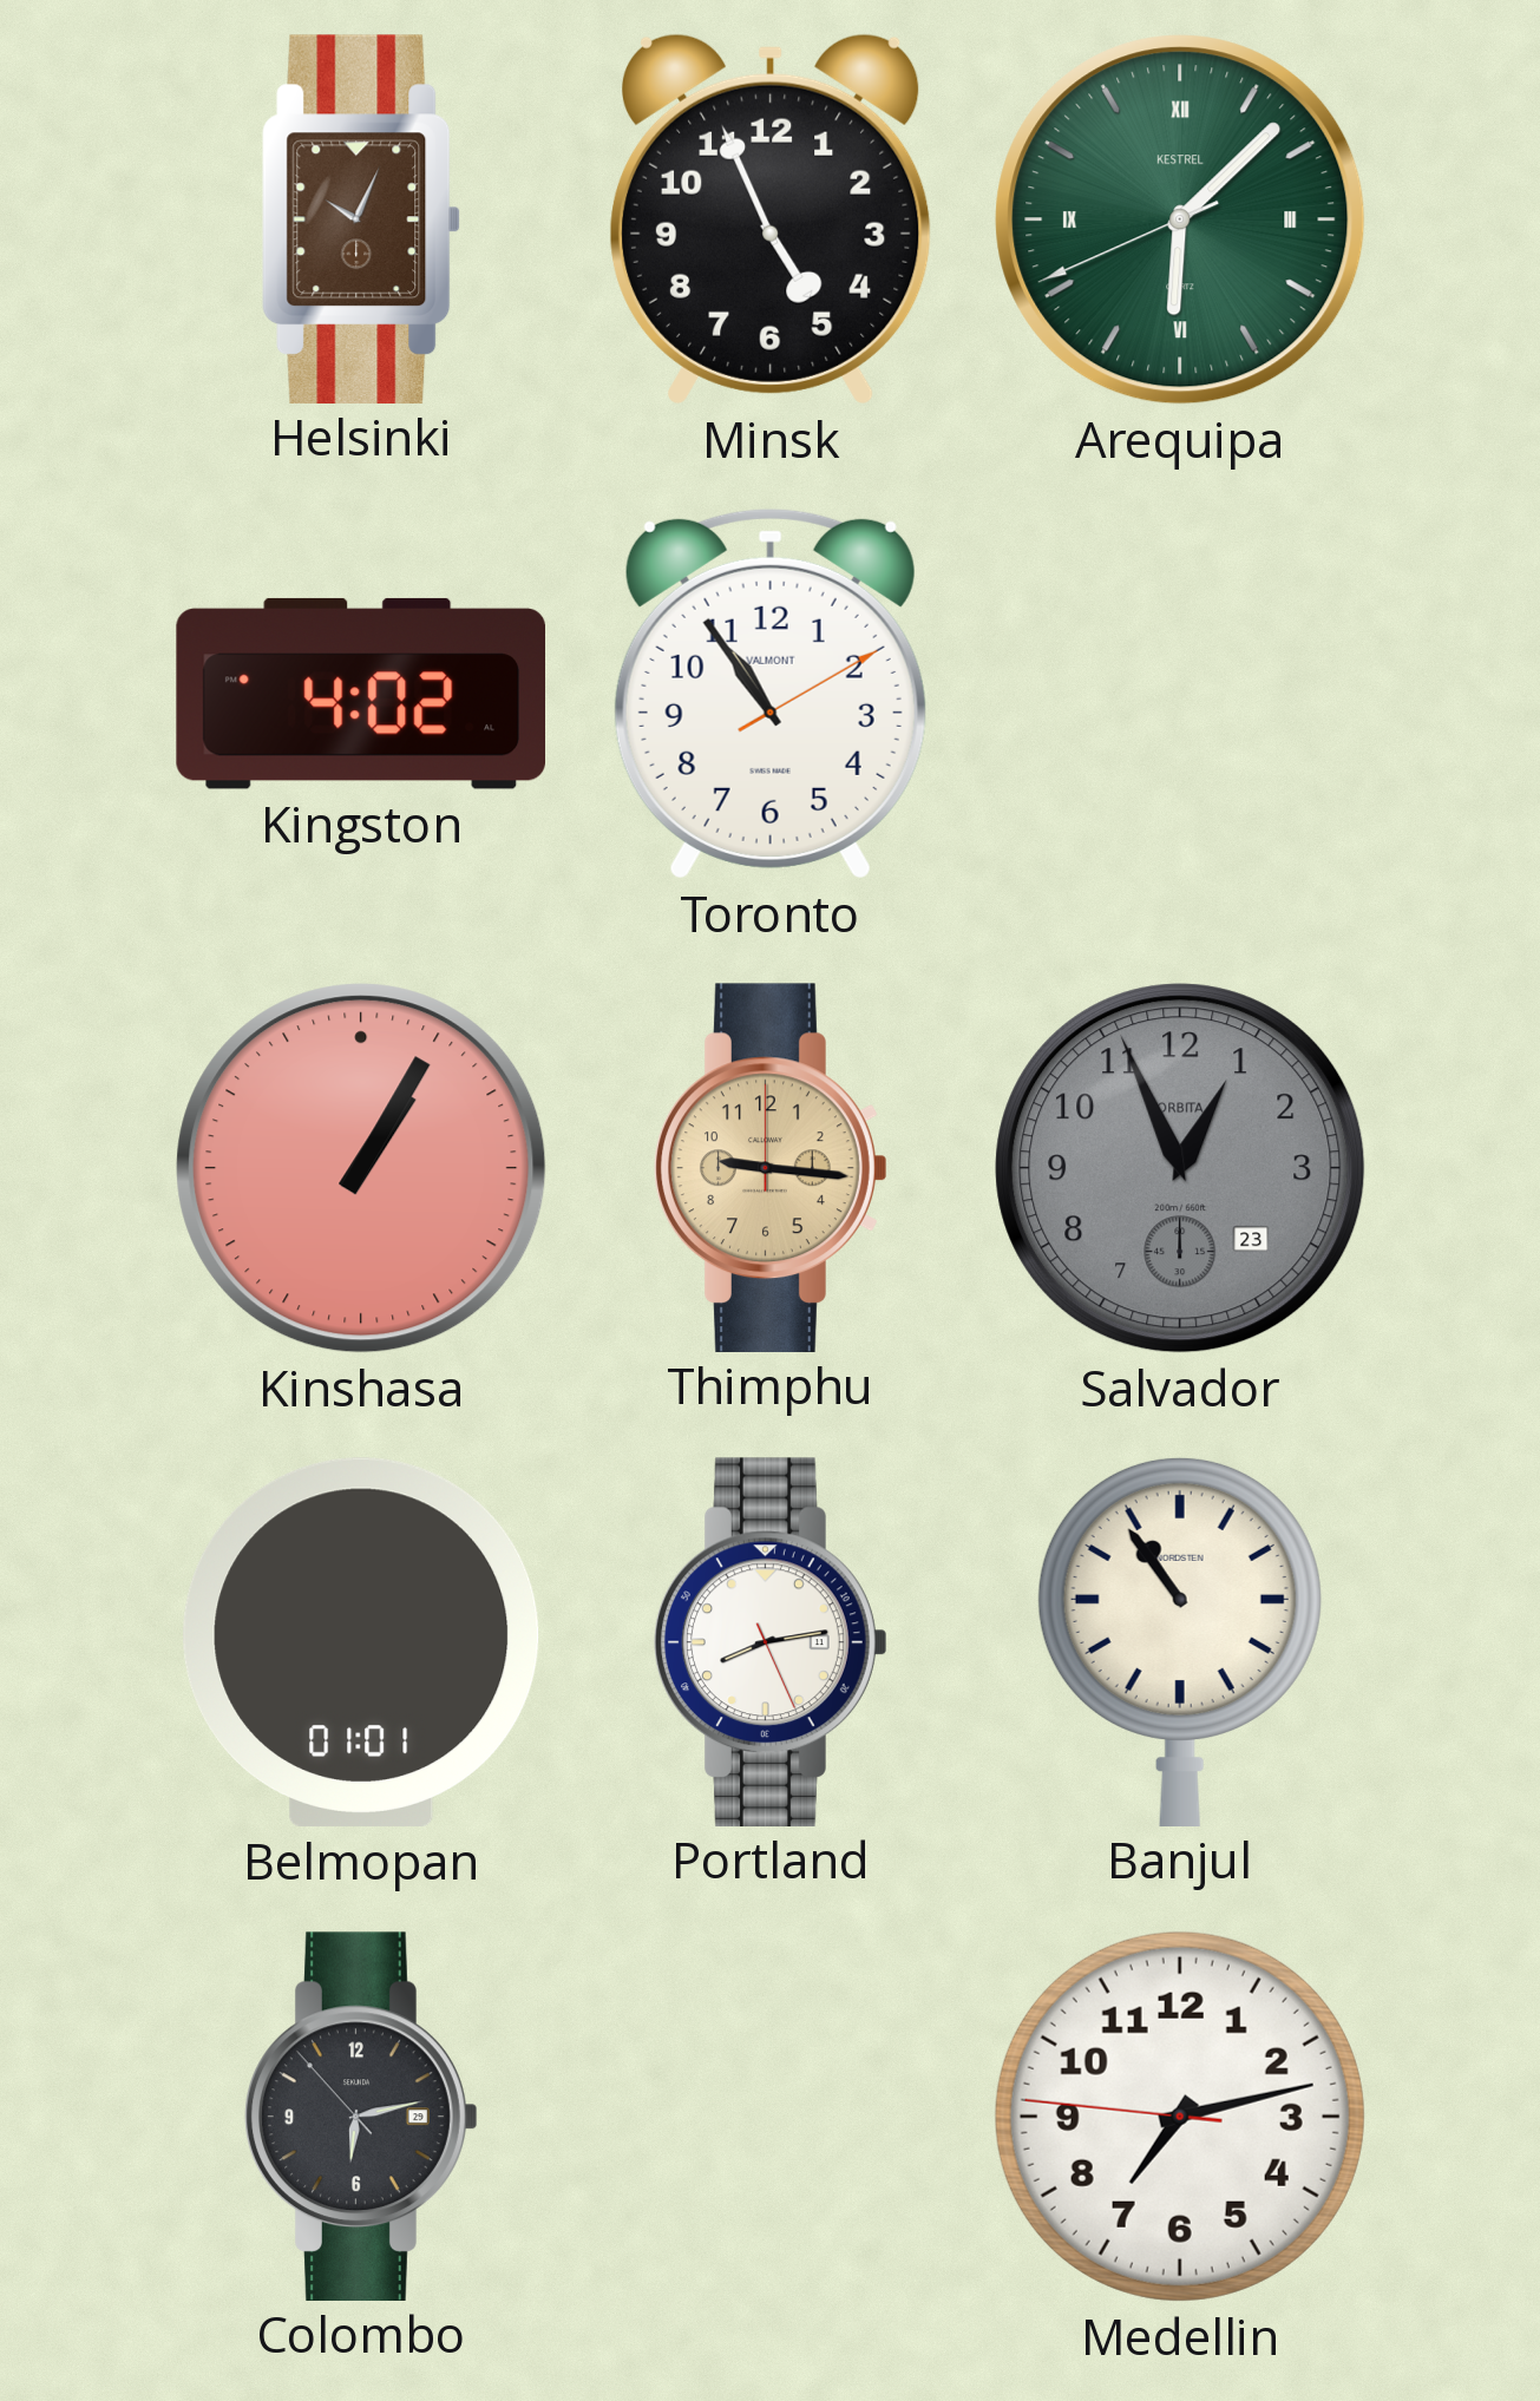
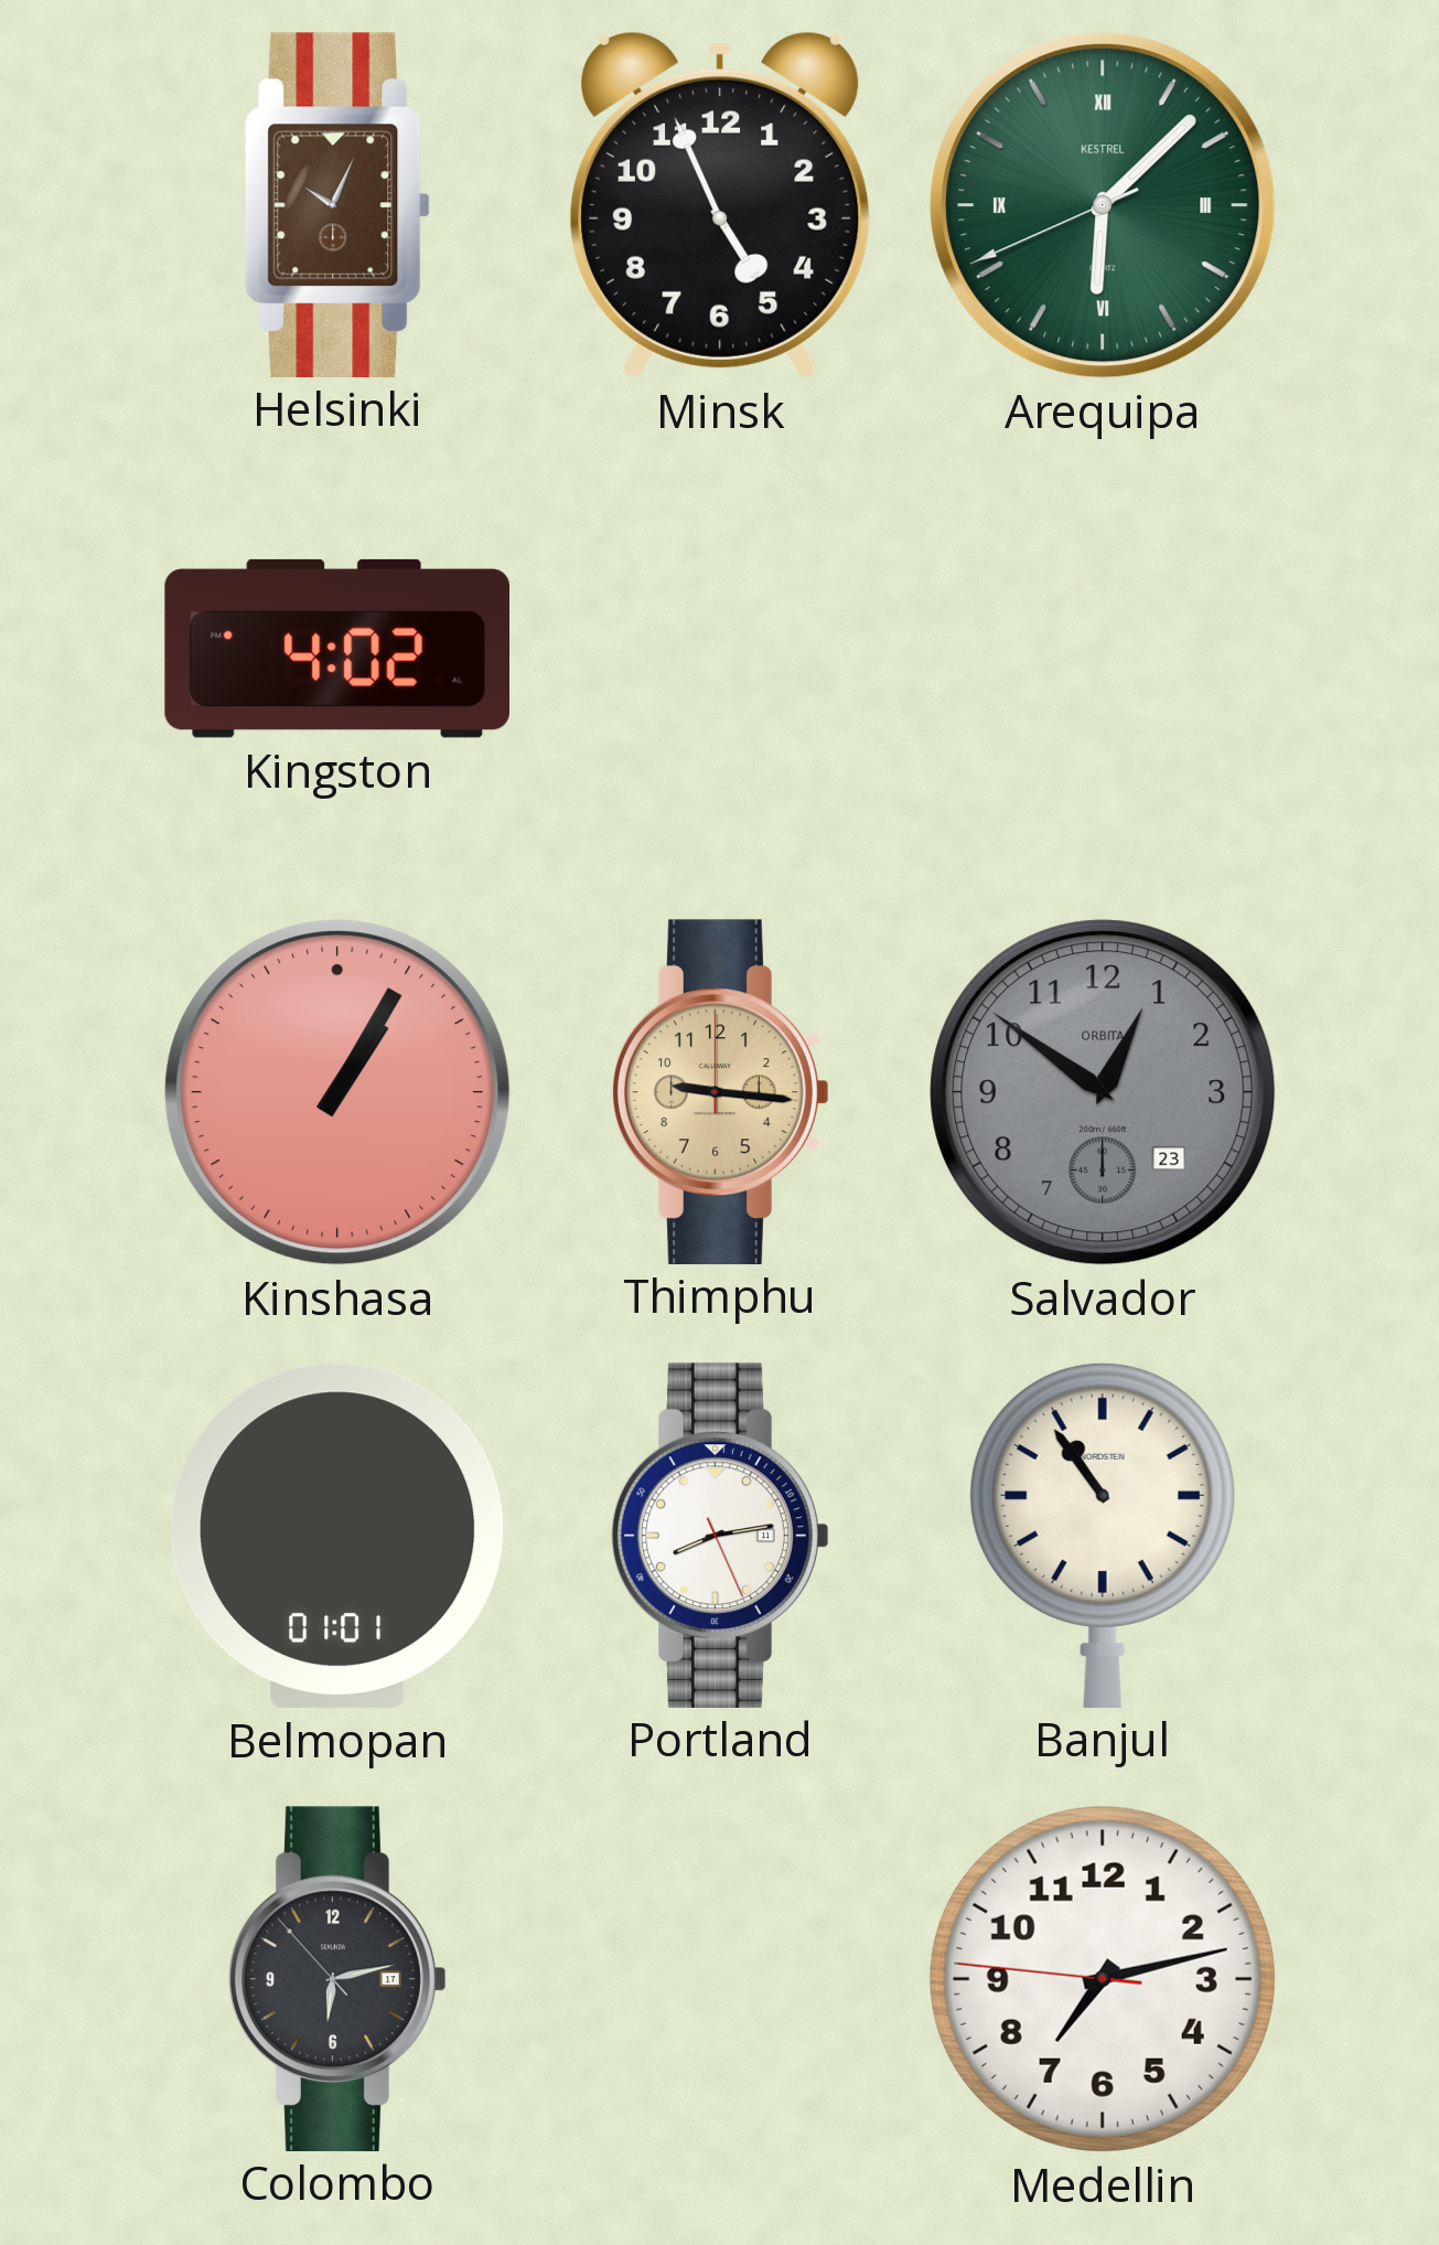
Toronto: 10:54 -> none
Salvador: 12:56 -> 12:51
Colombo date: 29 -> 17
